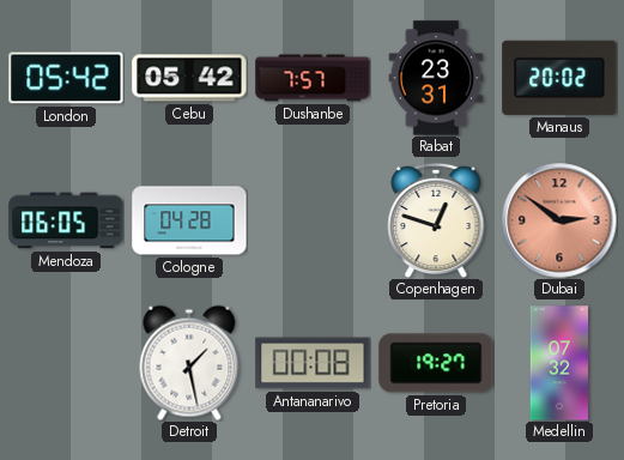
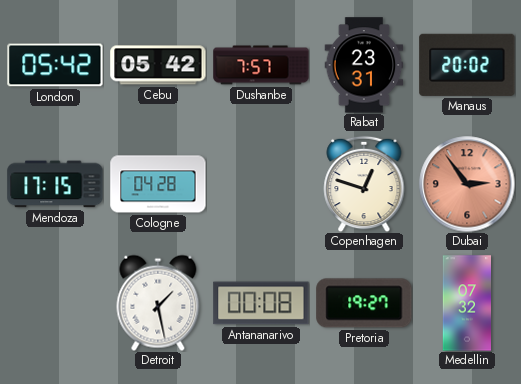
Mendoza: 06:05 -> 17:15
Dubai: 2:51 -> 2:54
